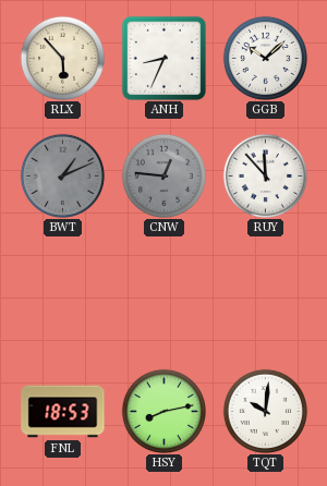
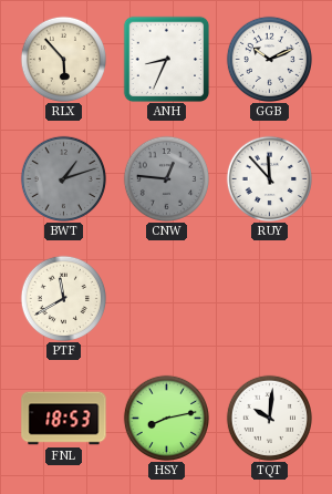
GGB: 10:08 -> 10:11
BWT: 1:11 -> 1:12
PTF: none -> 11:40
